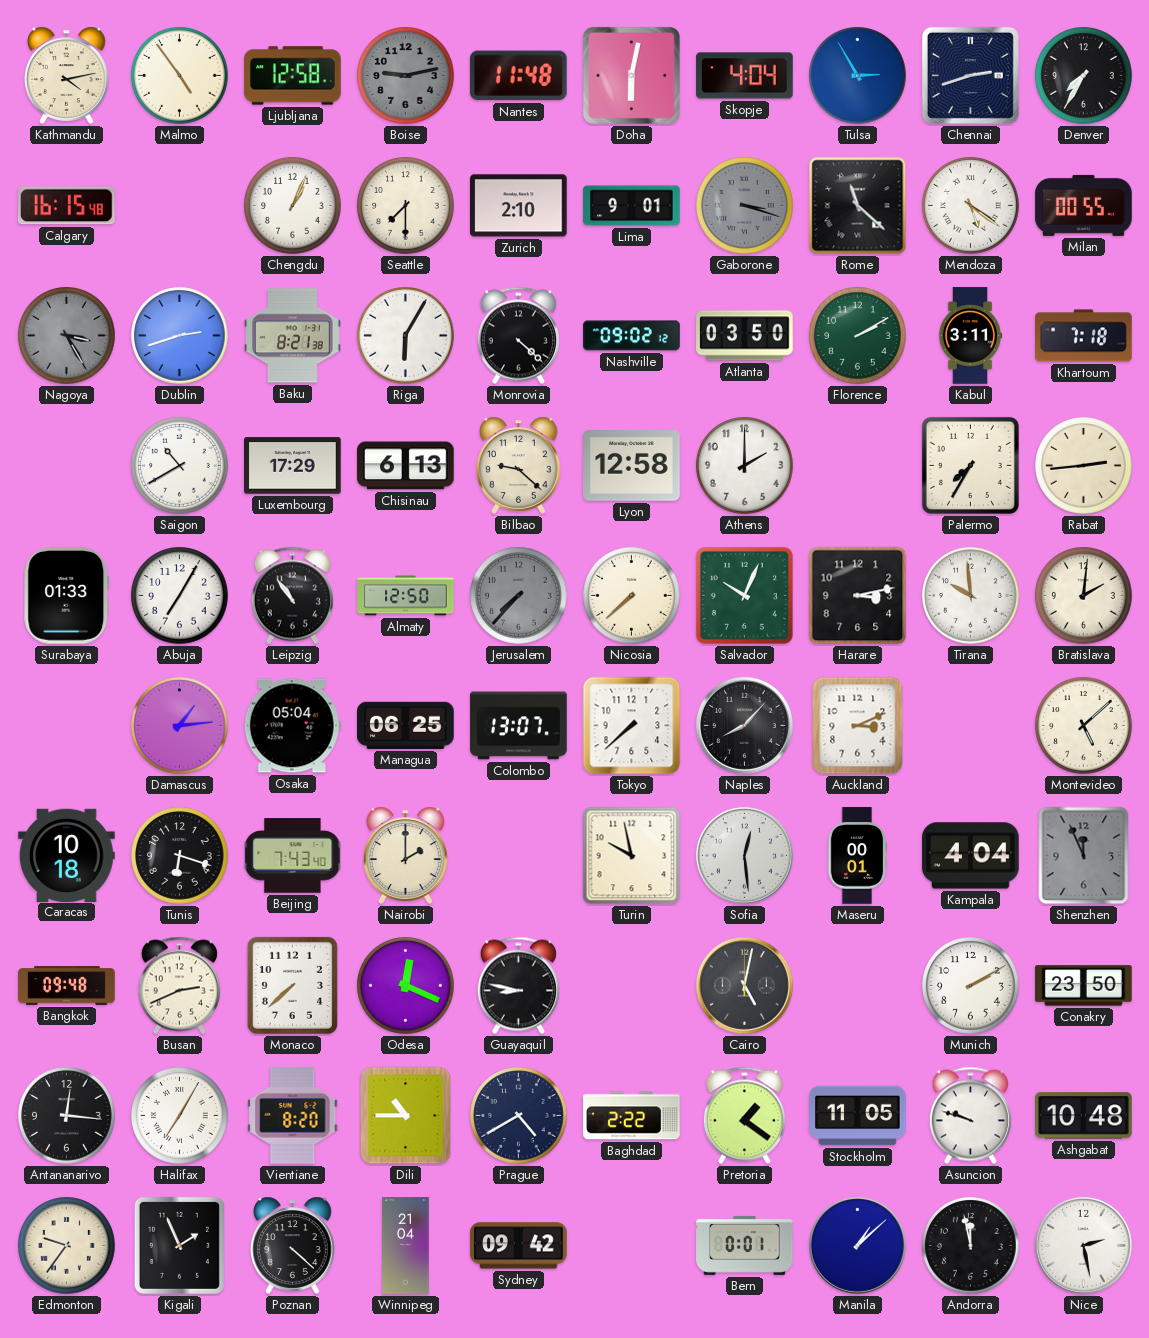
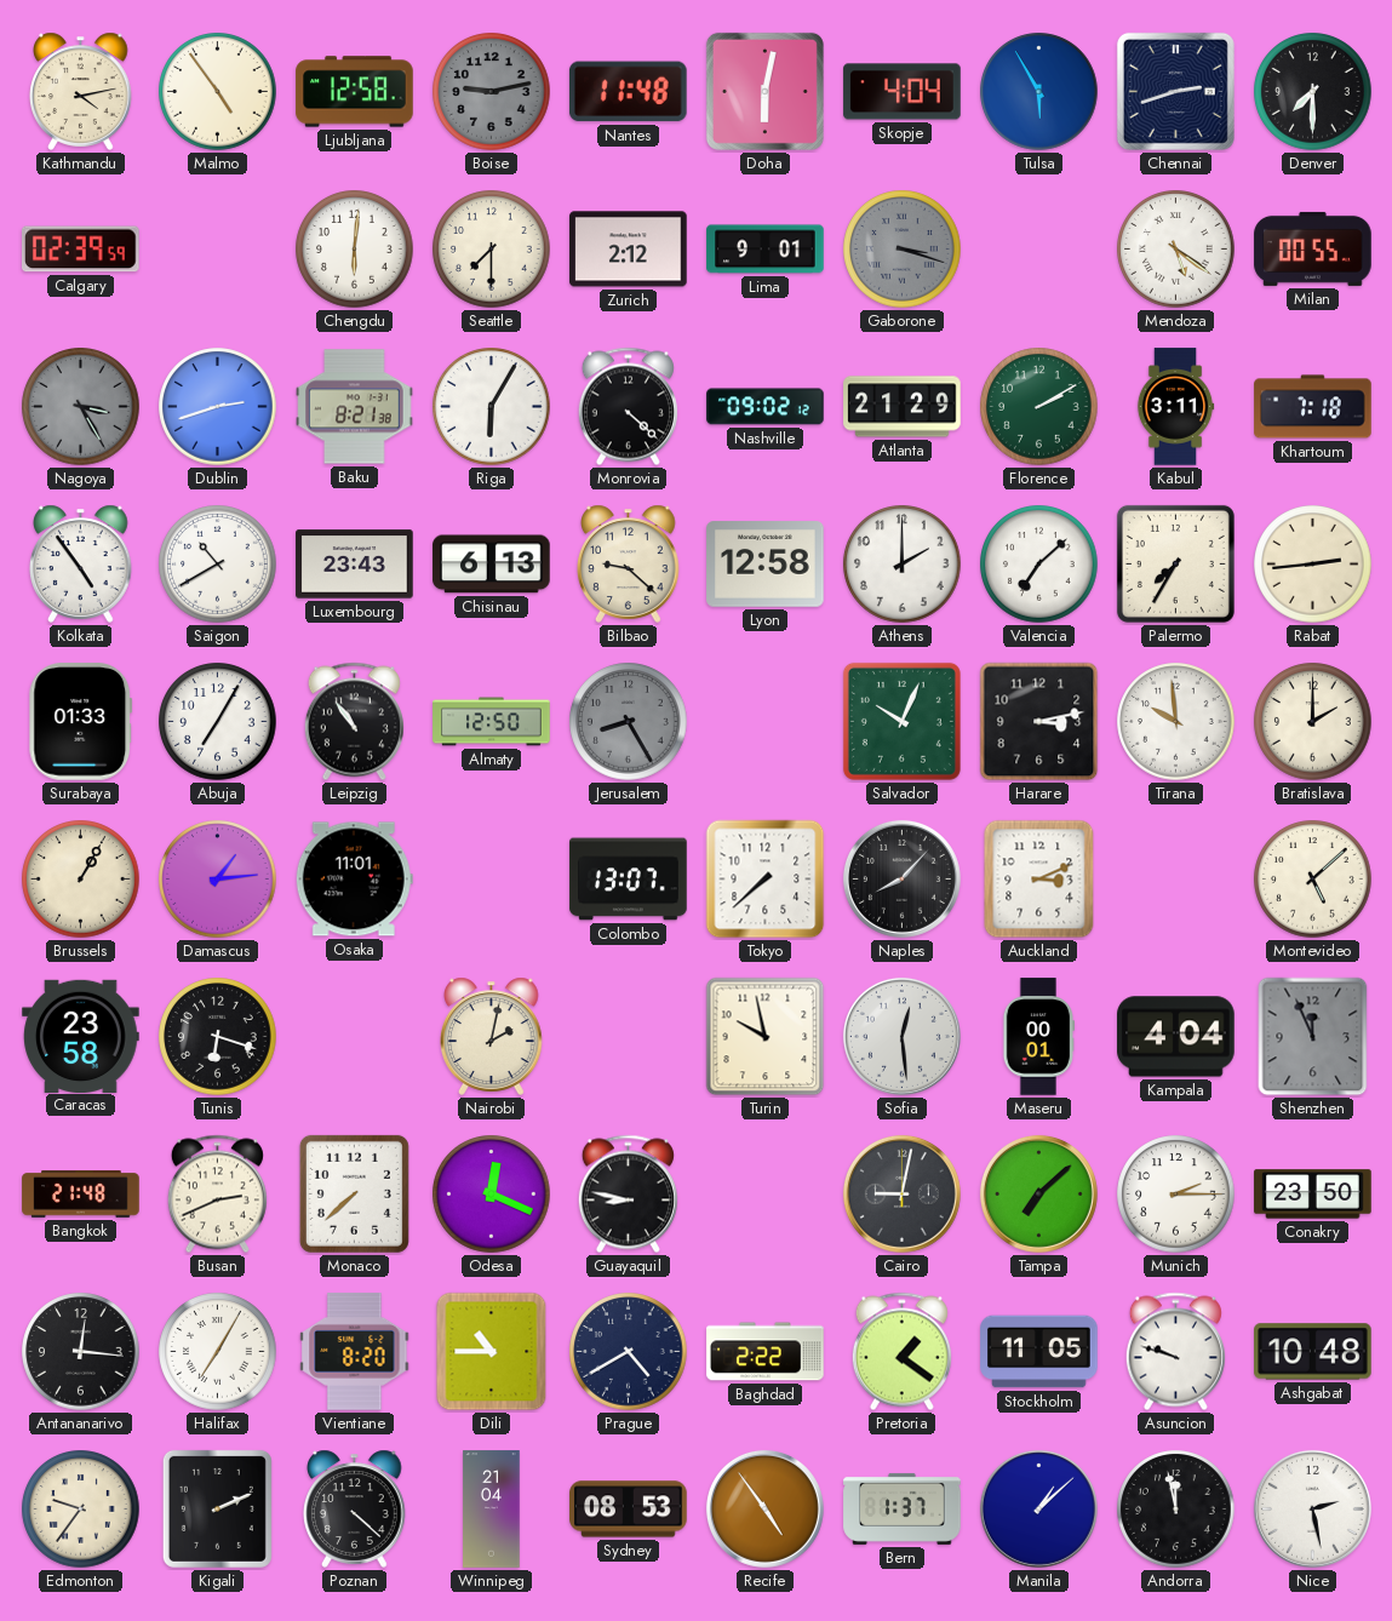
Tulsa: 2:55 -> 5:55
Denver: 7:35 -> 7:30
Calgary: 16:15 -> 02:39
Chengdu: 1:04 -> 6:01
Zurich: 2:10 -> 2:12
Rome: 11:22 -> none
Atlanta: 03:50 -> 21:29
Kolkata: none -> 4:54
Luxembourg: 17:29 -> 23:43
Valencia: none -> 7:08
Jerusalem: 7:37 -> 8:25
Nicosia: 7:38 -> none
Bratislava: 2:01 -> 2:00
Brussels: none -> 1:05
Osaka: 05:04 -> 11:01
Managua: 06:25 -> none
Caracas: 10:18 -> 23:58
Beijing: 7:43 -> none
Nairobi: 2:00 -> 2:02
Bangkok: 09:48 -> 21:48
Cairo: 5:02 -> 9:02
Tampa: none -> 7:08
Munich: 2:10 -> 2:15
Kigali: 1:56 -> 2:11
Sydney: 09:42 -> 08:53
Recife: none -> 4:54
Bern: 0:01 -> 1:37
